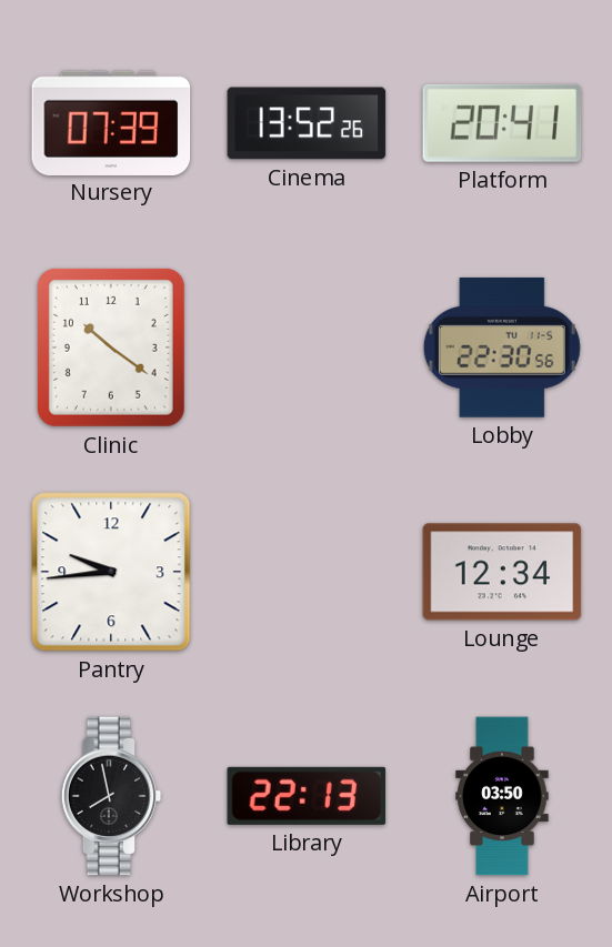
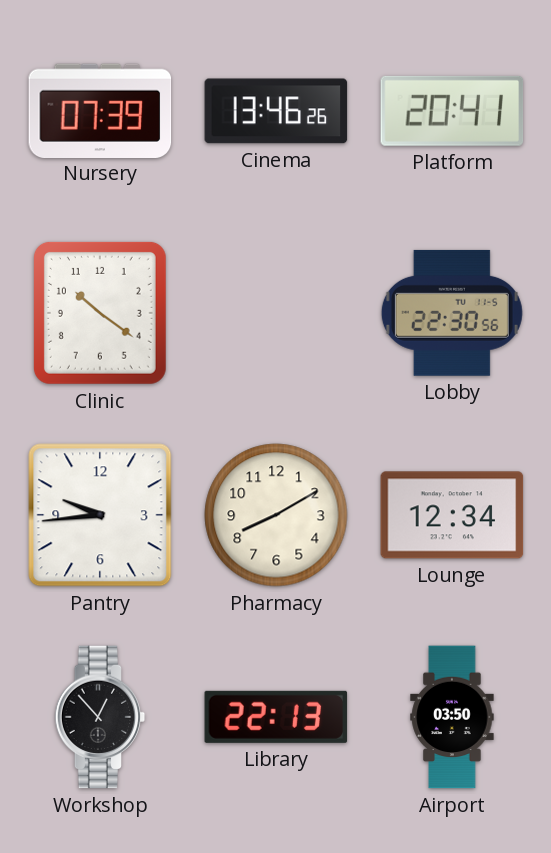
Cinema: 13:52 -> 13:46
Pharmacy: none -> 8:10
Workshop: 7:58 -> 12:53
